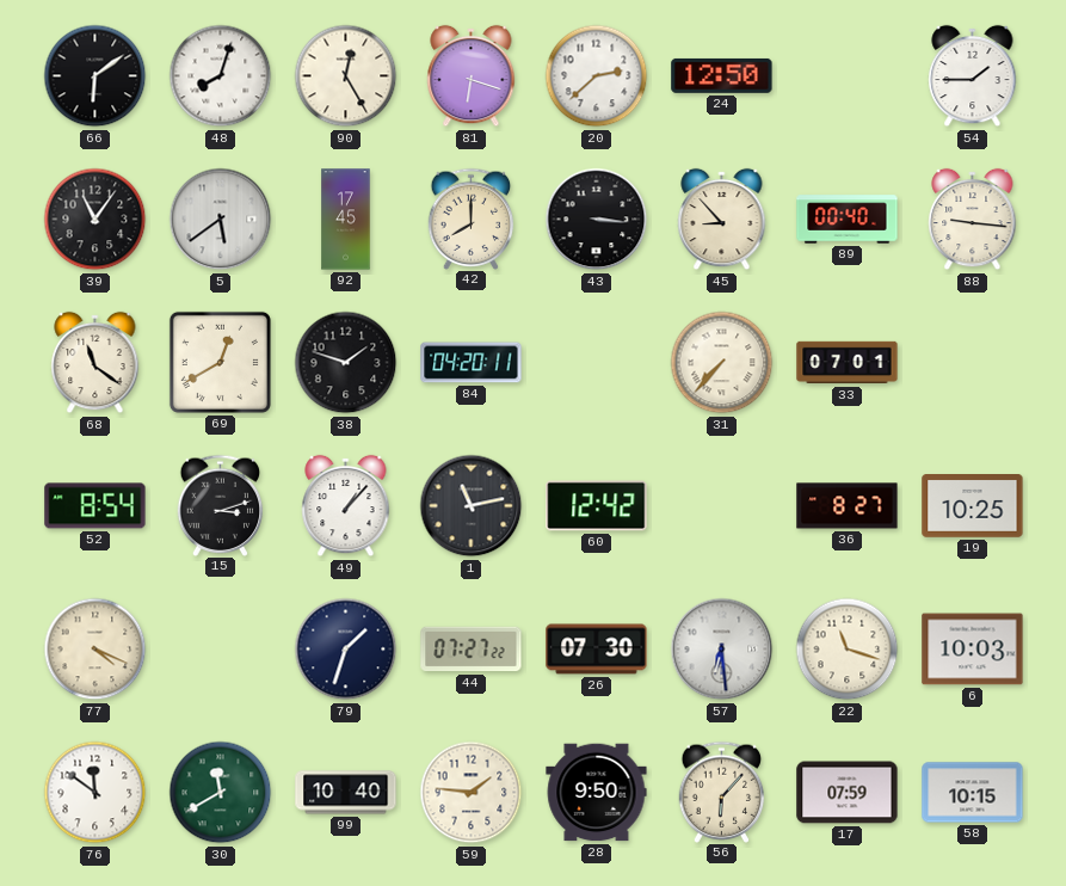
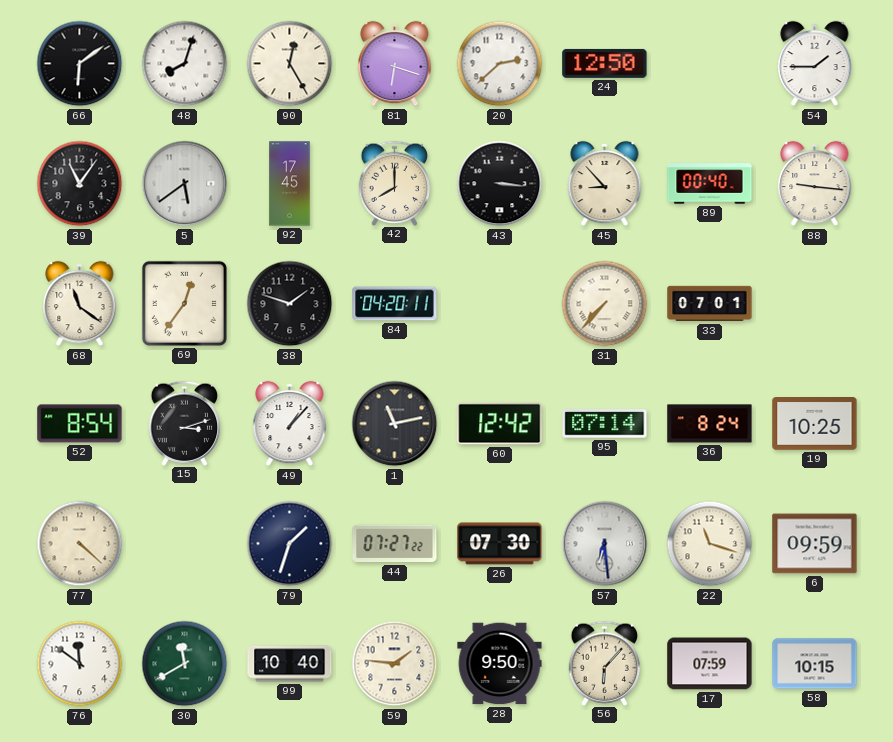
69: 12:40 -> 12:36
95: none -> 07:14
36: 8:27 -> 8:24
77: 4:19 -> 4:22
6: 10:03 -> 09:59
